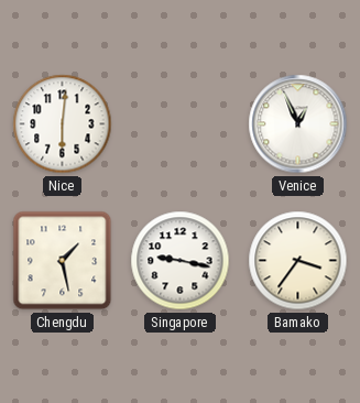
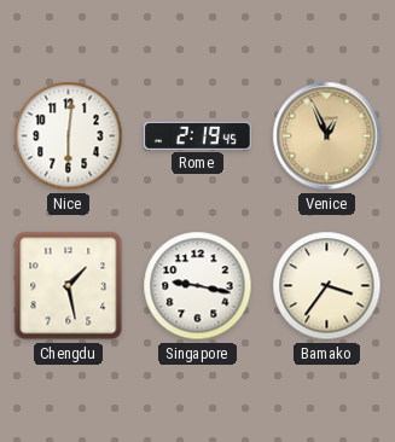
Rome: none -> 2:19
Venice dial: white -> champagne
